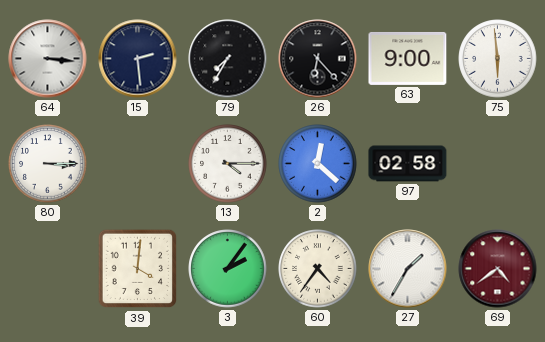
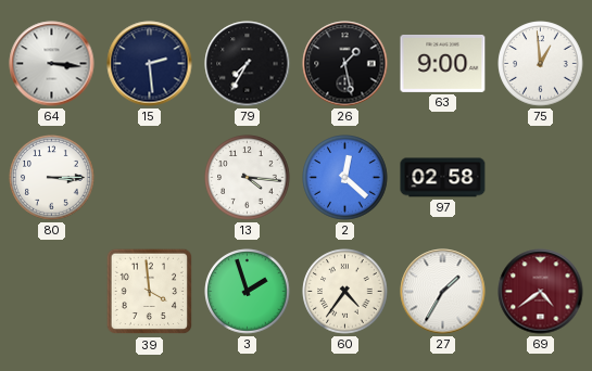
26: 6:23 -> 1:28
75: 5:59 -> 12:59
13: 4:15 -> 4:16
39: 4:01 -> 3:59
3: 2:06 -> 1:57
